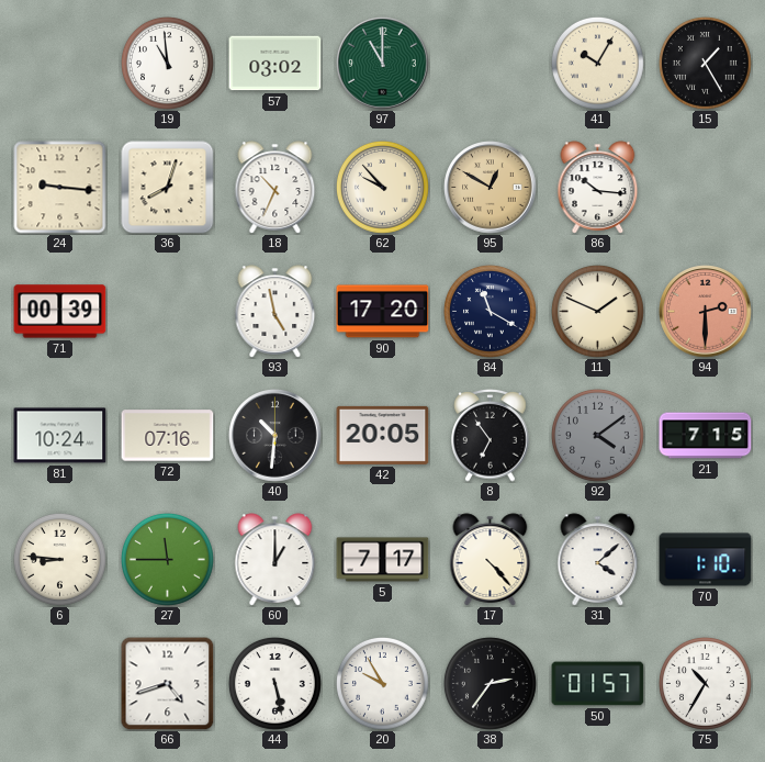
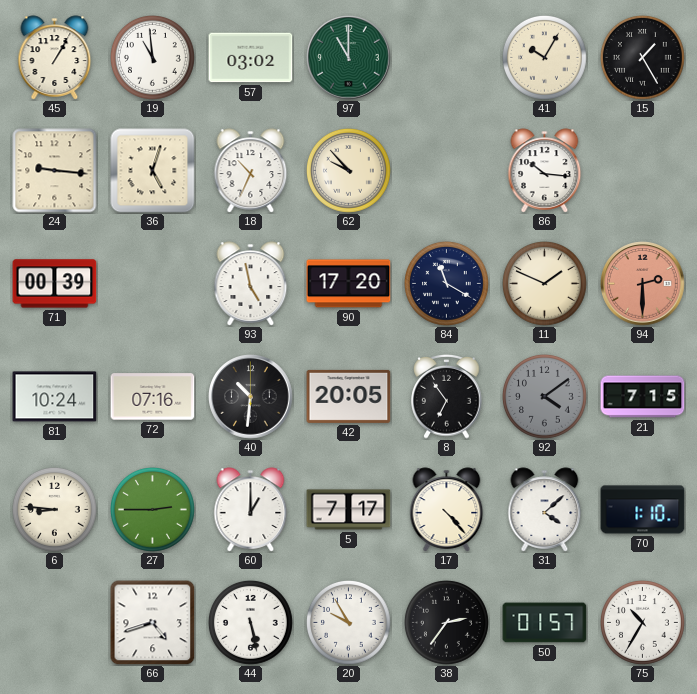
45: none -> 1:05
36: 8:03 -> 5:03
95: 12:50 -> none
27: 11:45 -> 2:45
